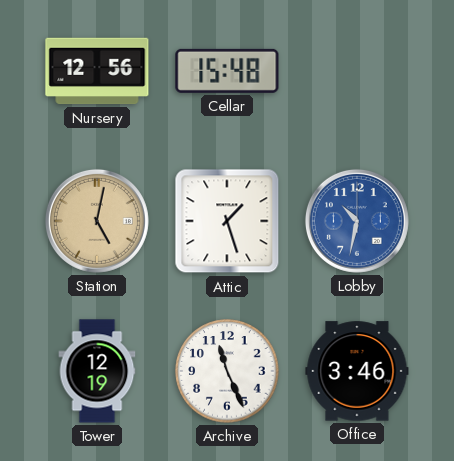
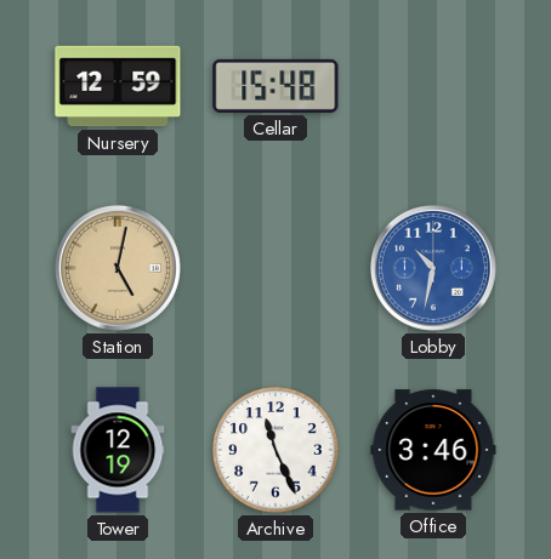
Nursery: 12:56 -> 12:59
Attic: 1:27 -> none
